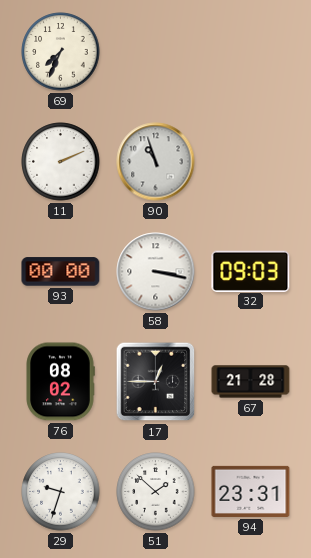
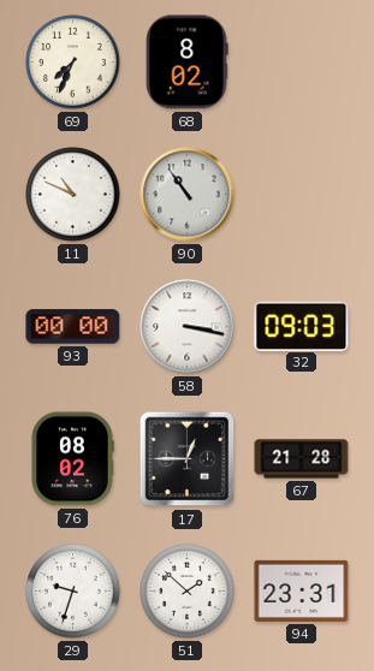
68: none -> 8:02
11: 2:11 -> 10:49
90: 10:57 -> 10:54
